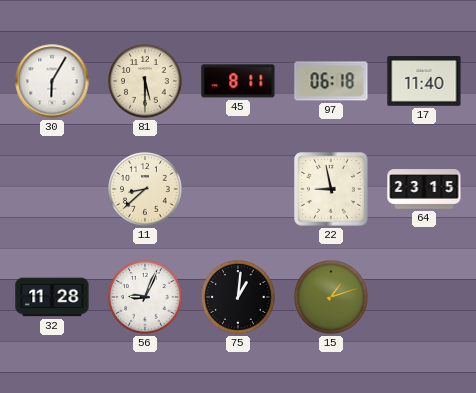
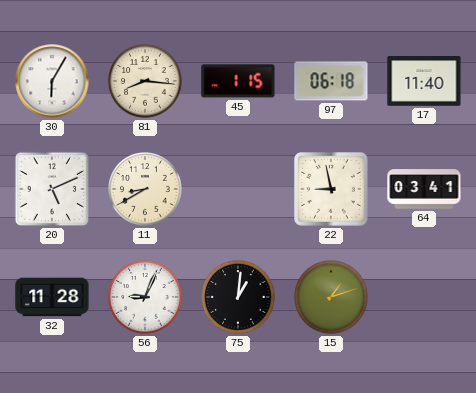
81: 5:30 -> 8:16
45: 8:11 -> 1:15
20: none -> 5:11
11: 8:38 -> 8:40
64: 23:15 -> 03:41
